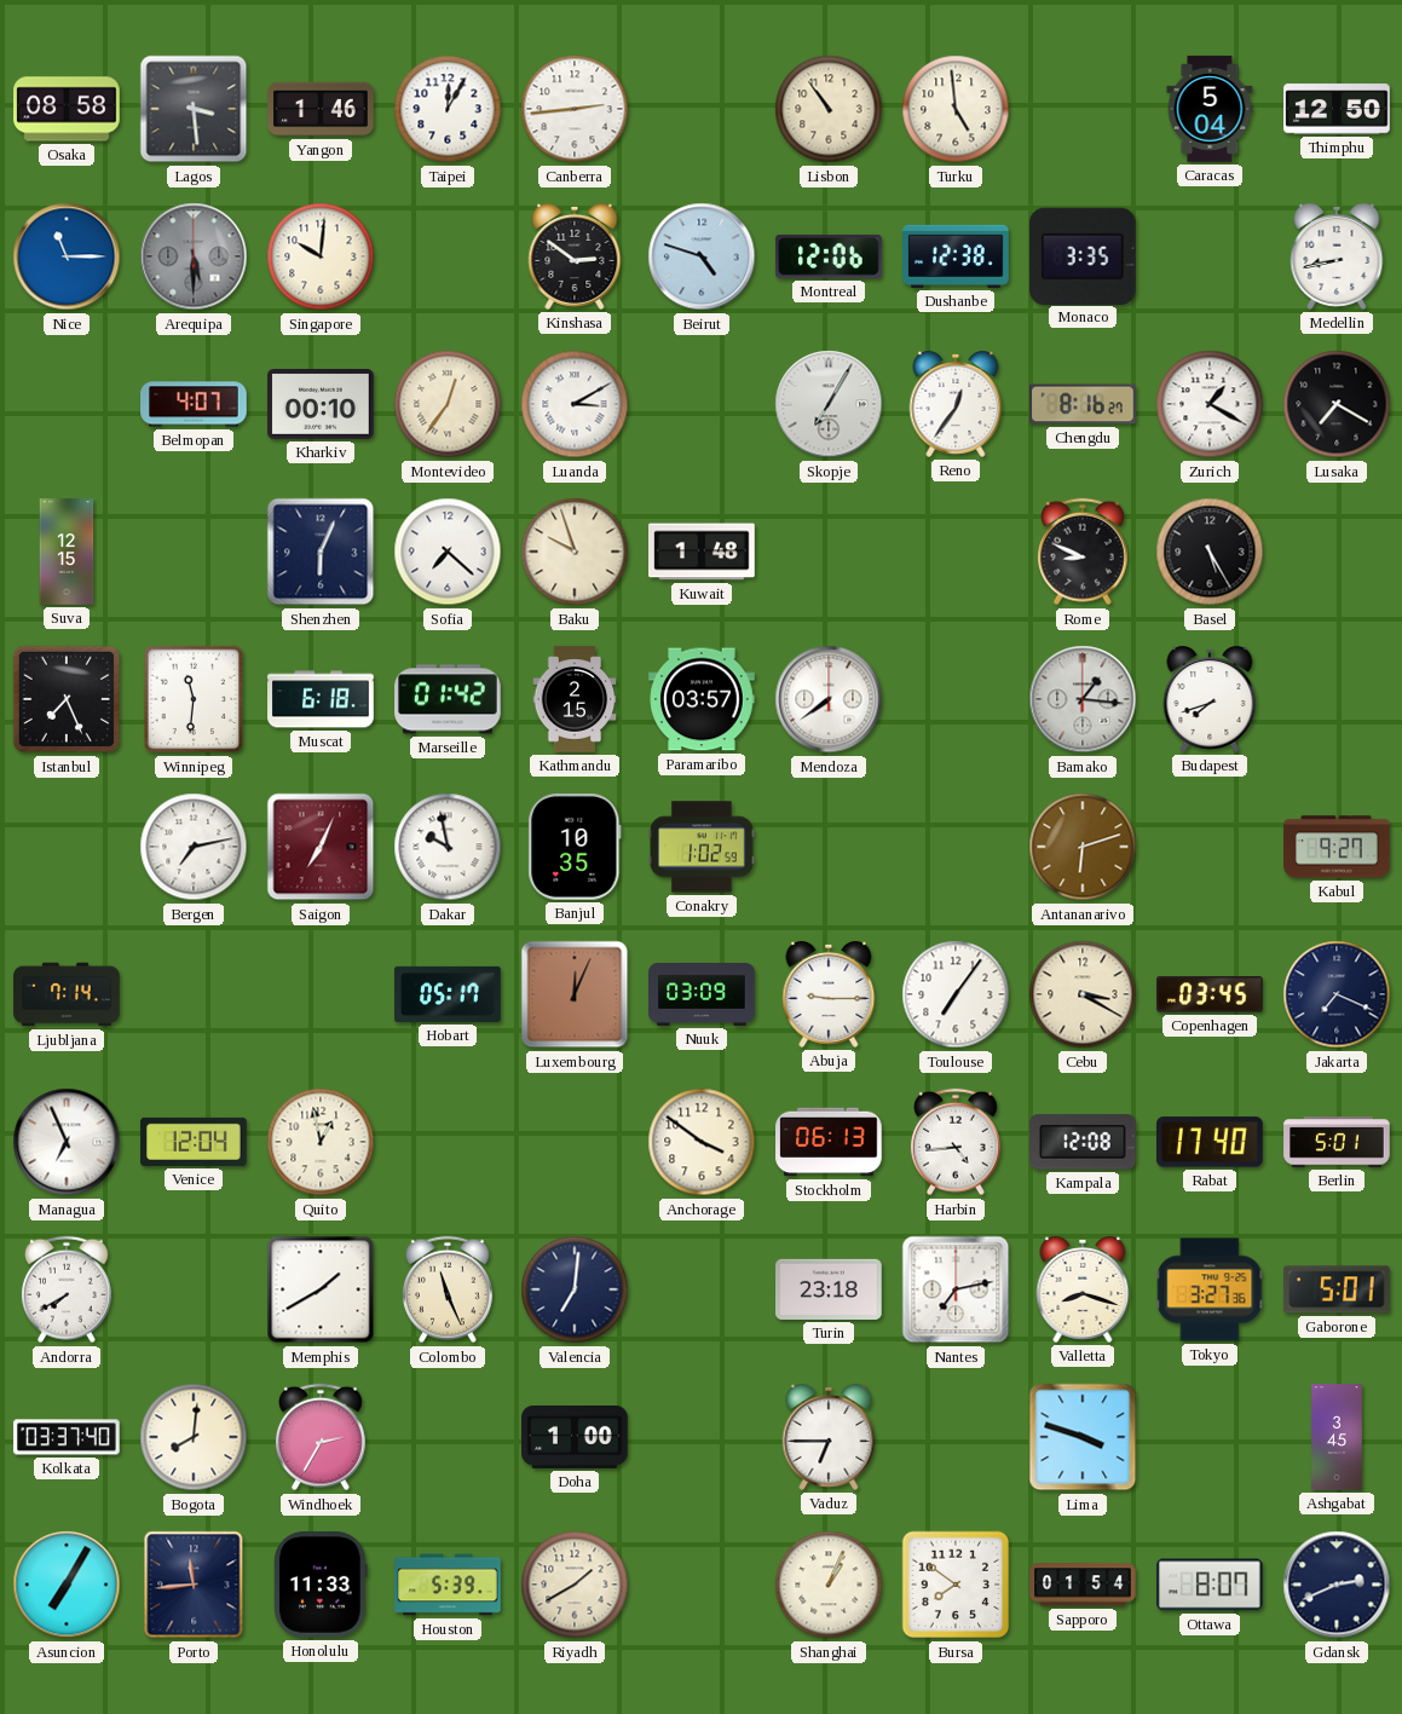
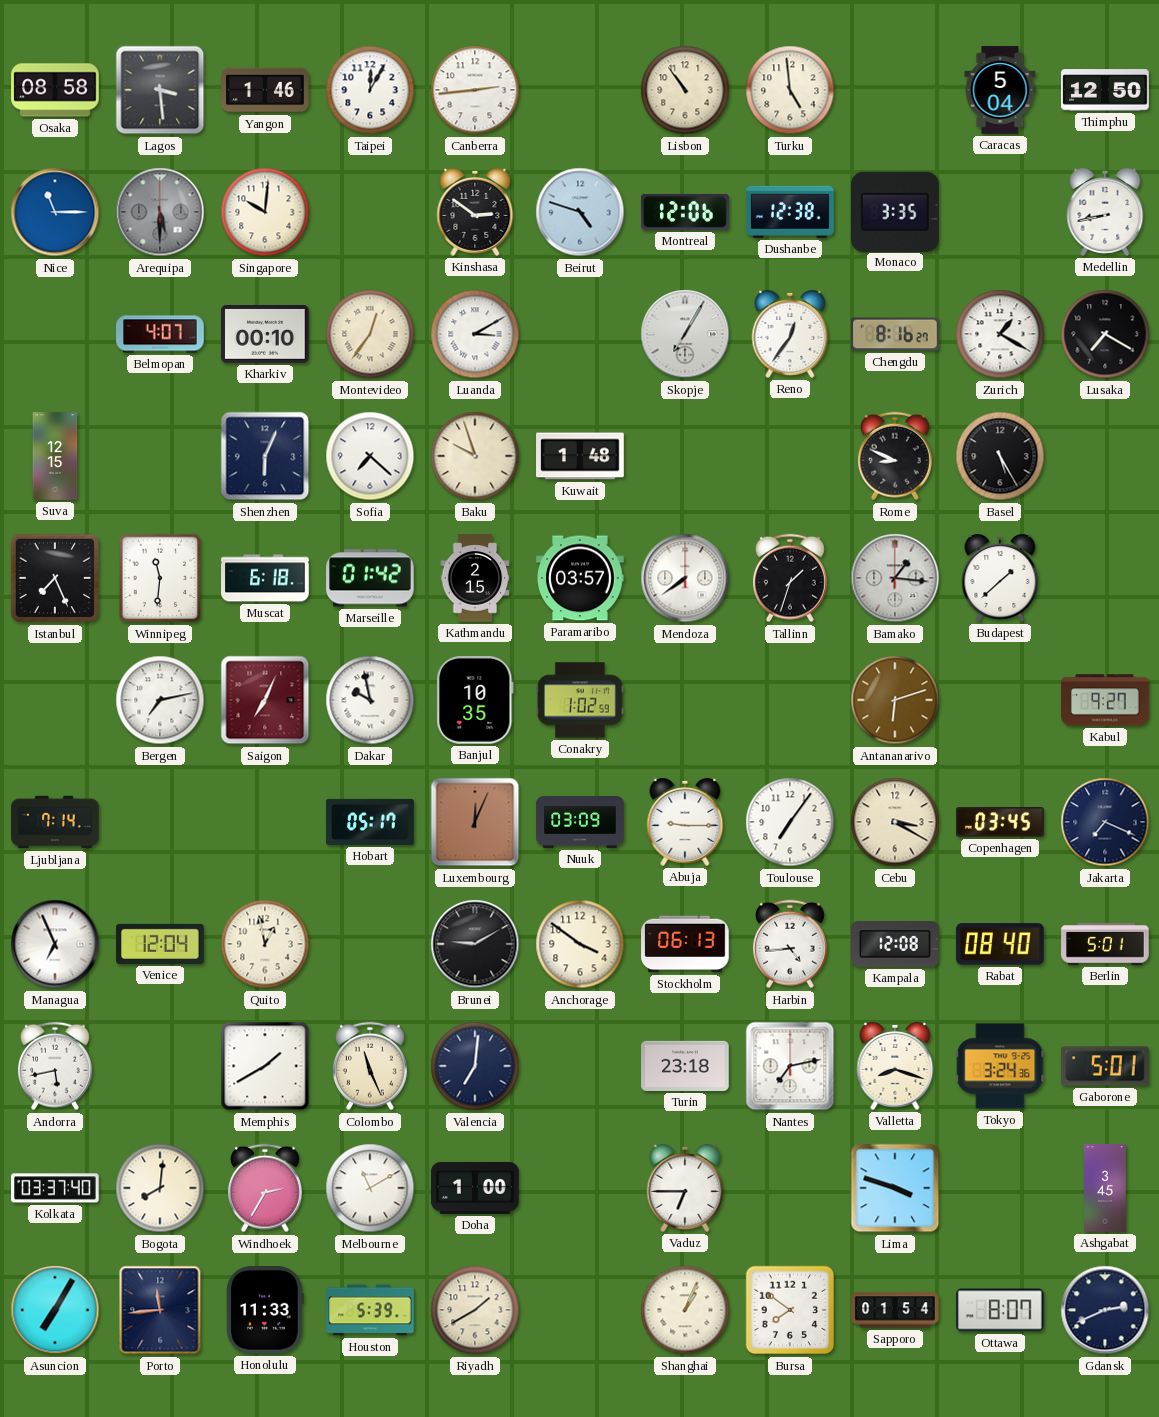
Tallinn: none -> 1:33
Budapest: 7:42 -> 1:38
Brunei: none -> 9:10
Rabat: 17:40 -> 08:40
Andorra: 7:40 -> 5:43
Tokyo: 3:27 -> 3:24
Melbourne: none -> 11:10
